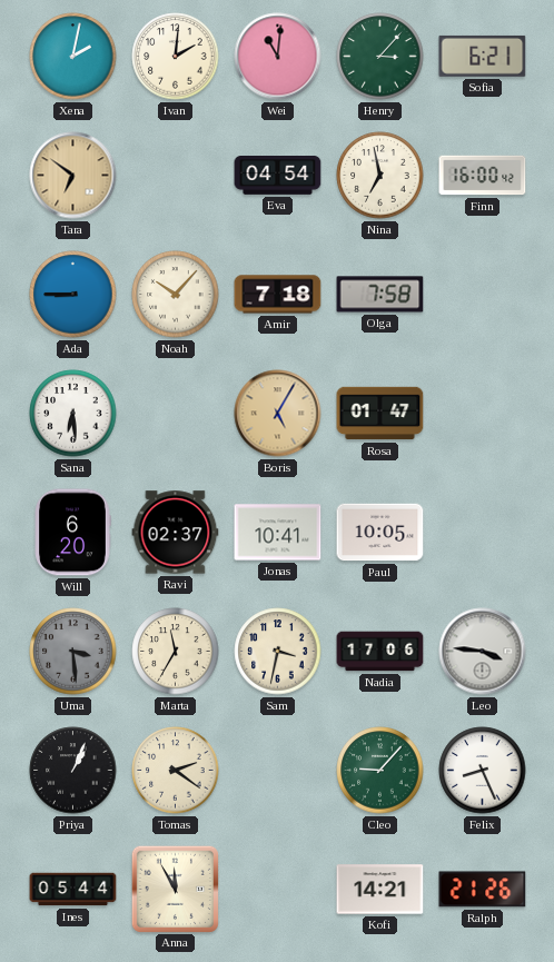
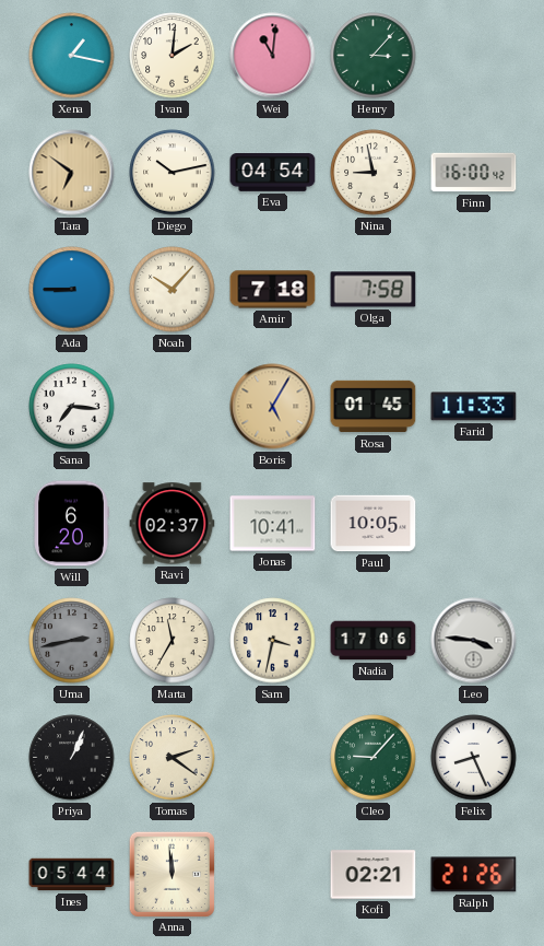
Xena: 2:02 -> 1:17
Sofia: 6:21 -> none
Diego: none -> 10:13
Nina: 6:58 -> 8:58
Sana: 6:29 -> 7:16
Rosa: 01:47 -> 01:45
Farid: none -> 11:33
Uma: 3:29 -> 2:43
Anna: 11:55 -> 11:59
Kofi: 14:21 -> 02:21
